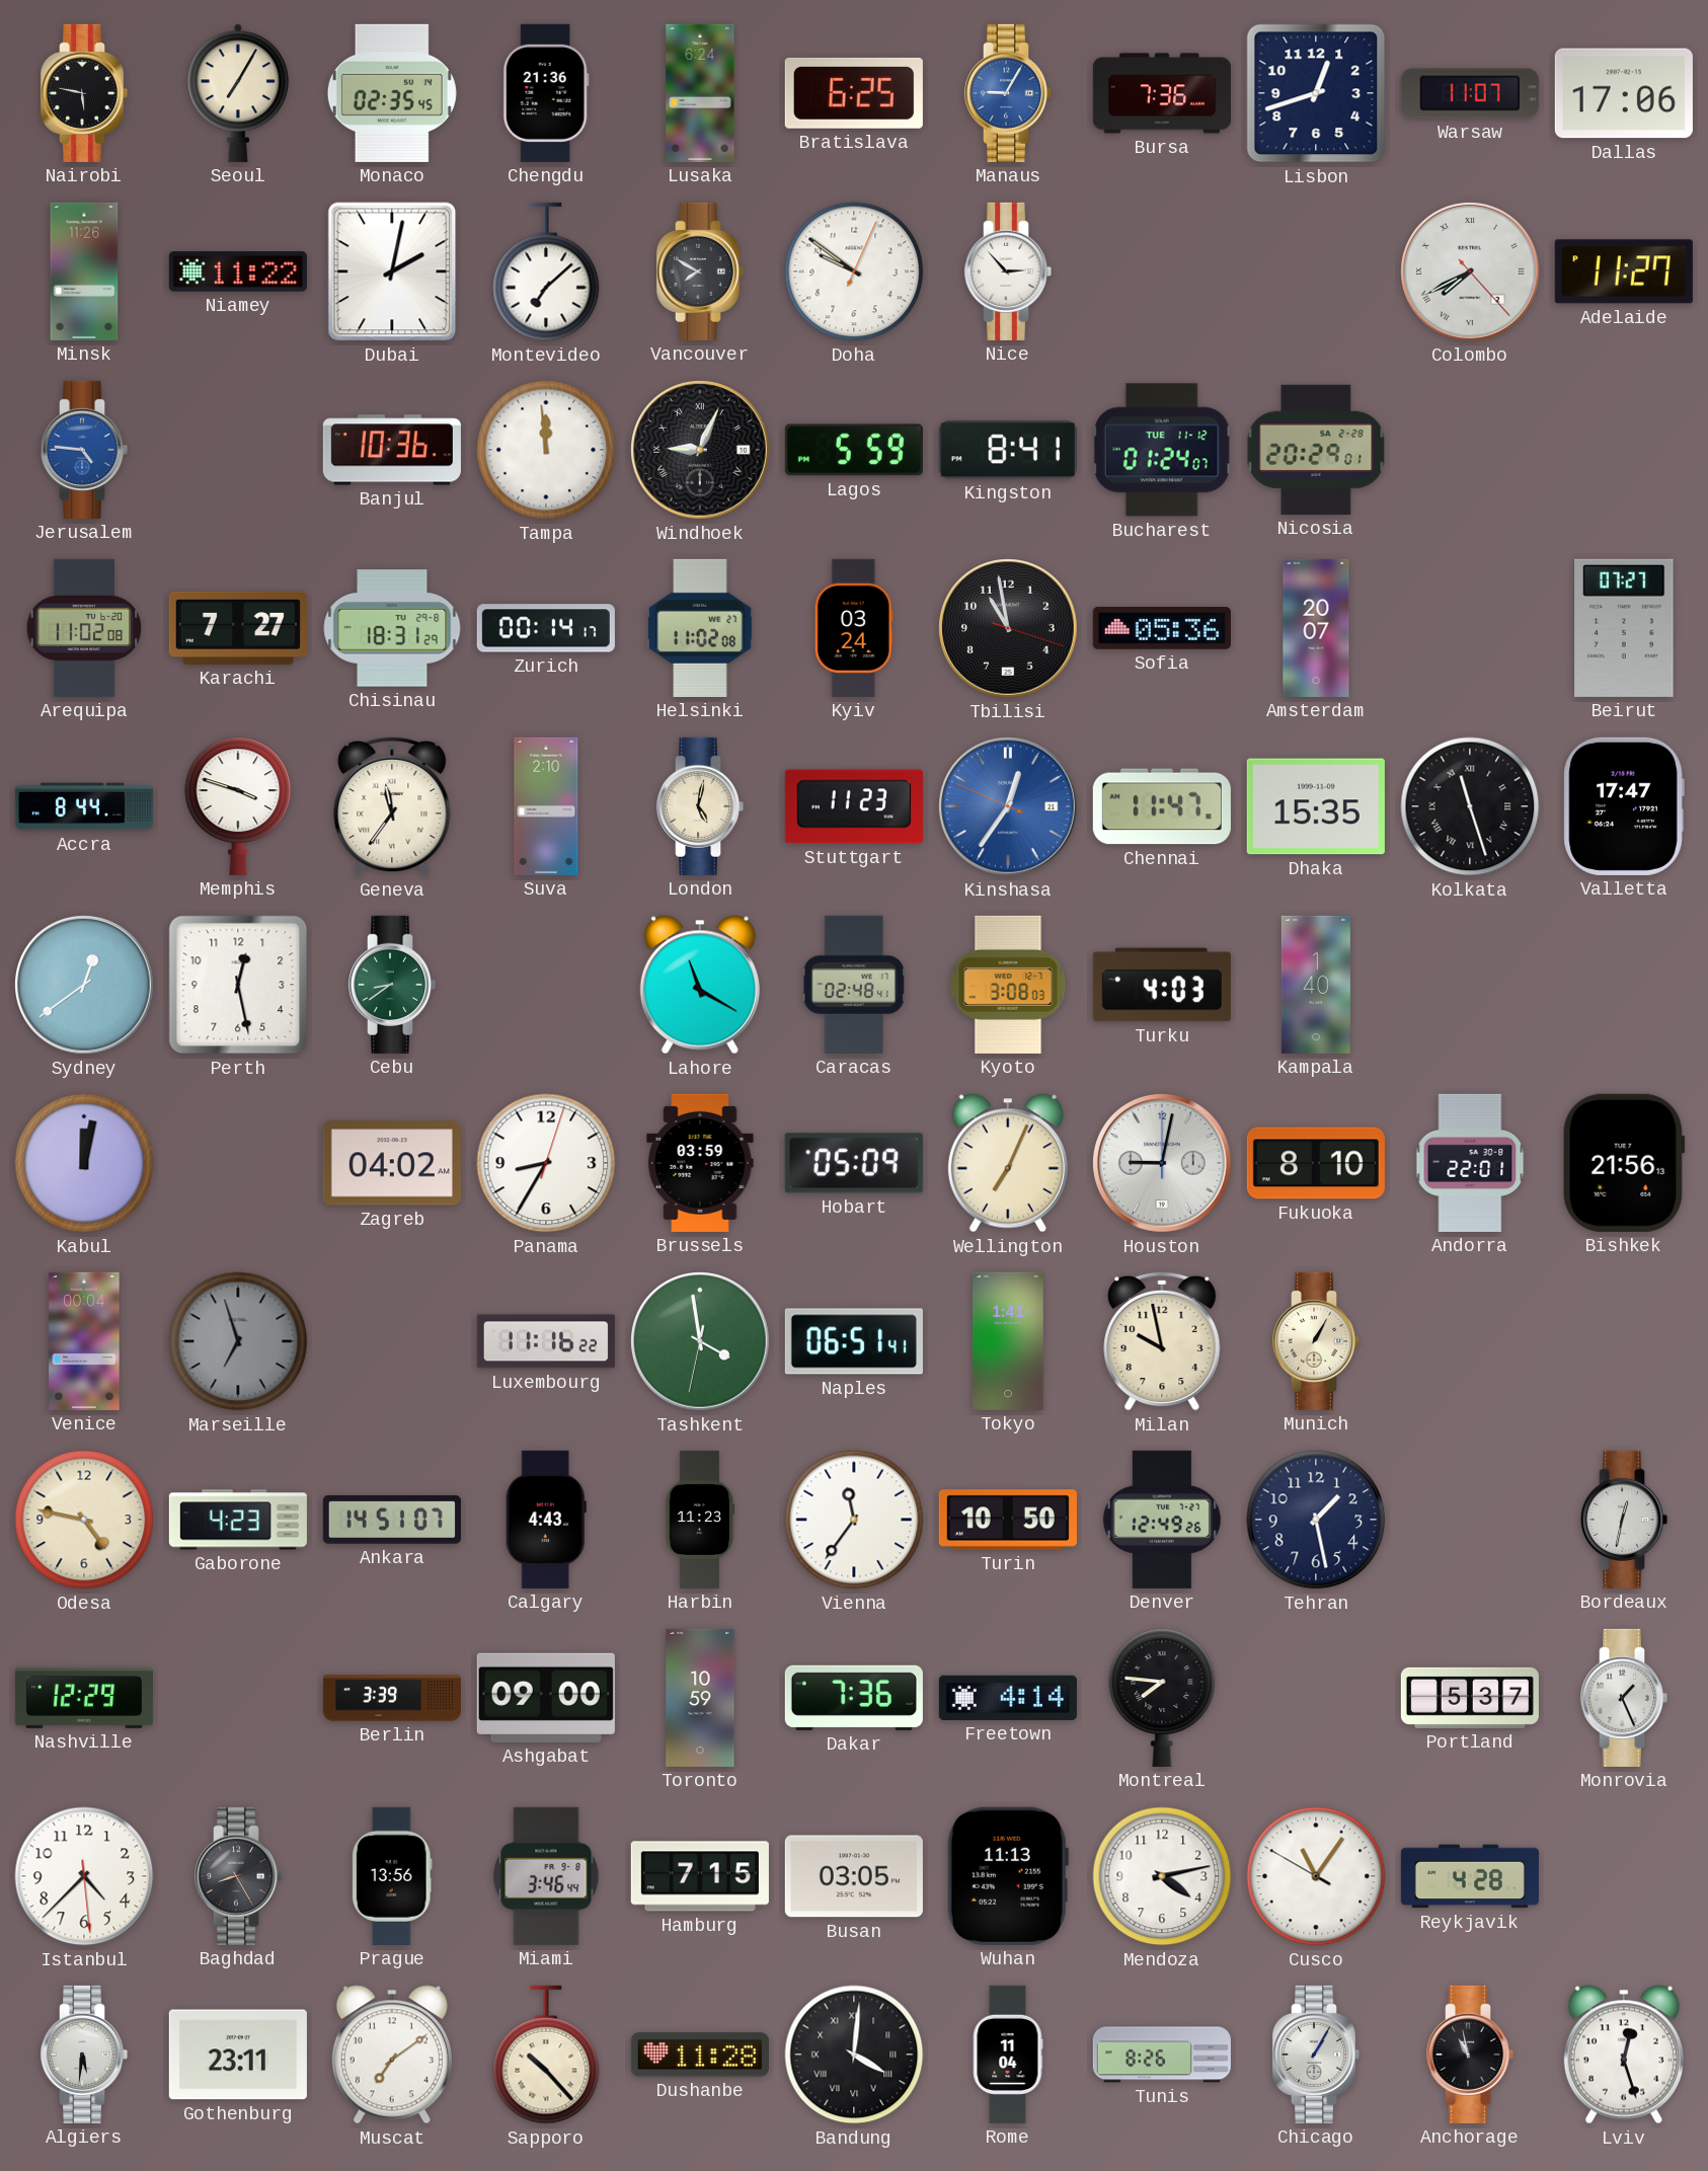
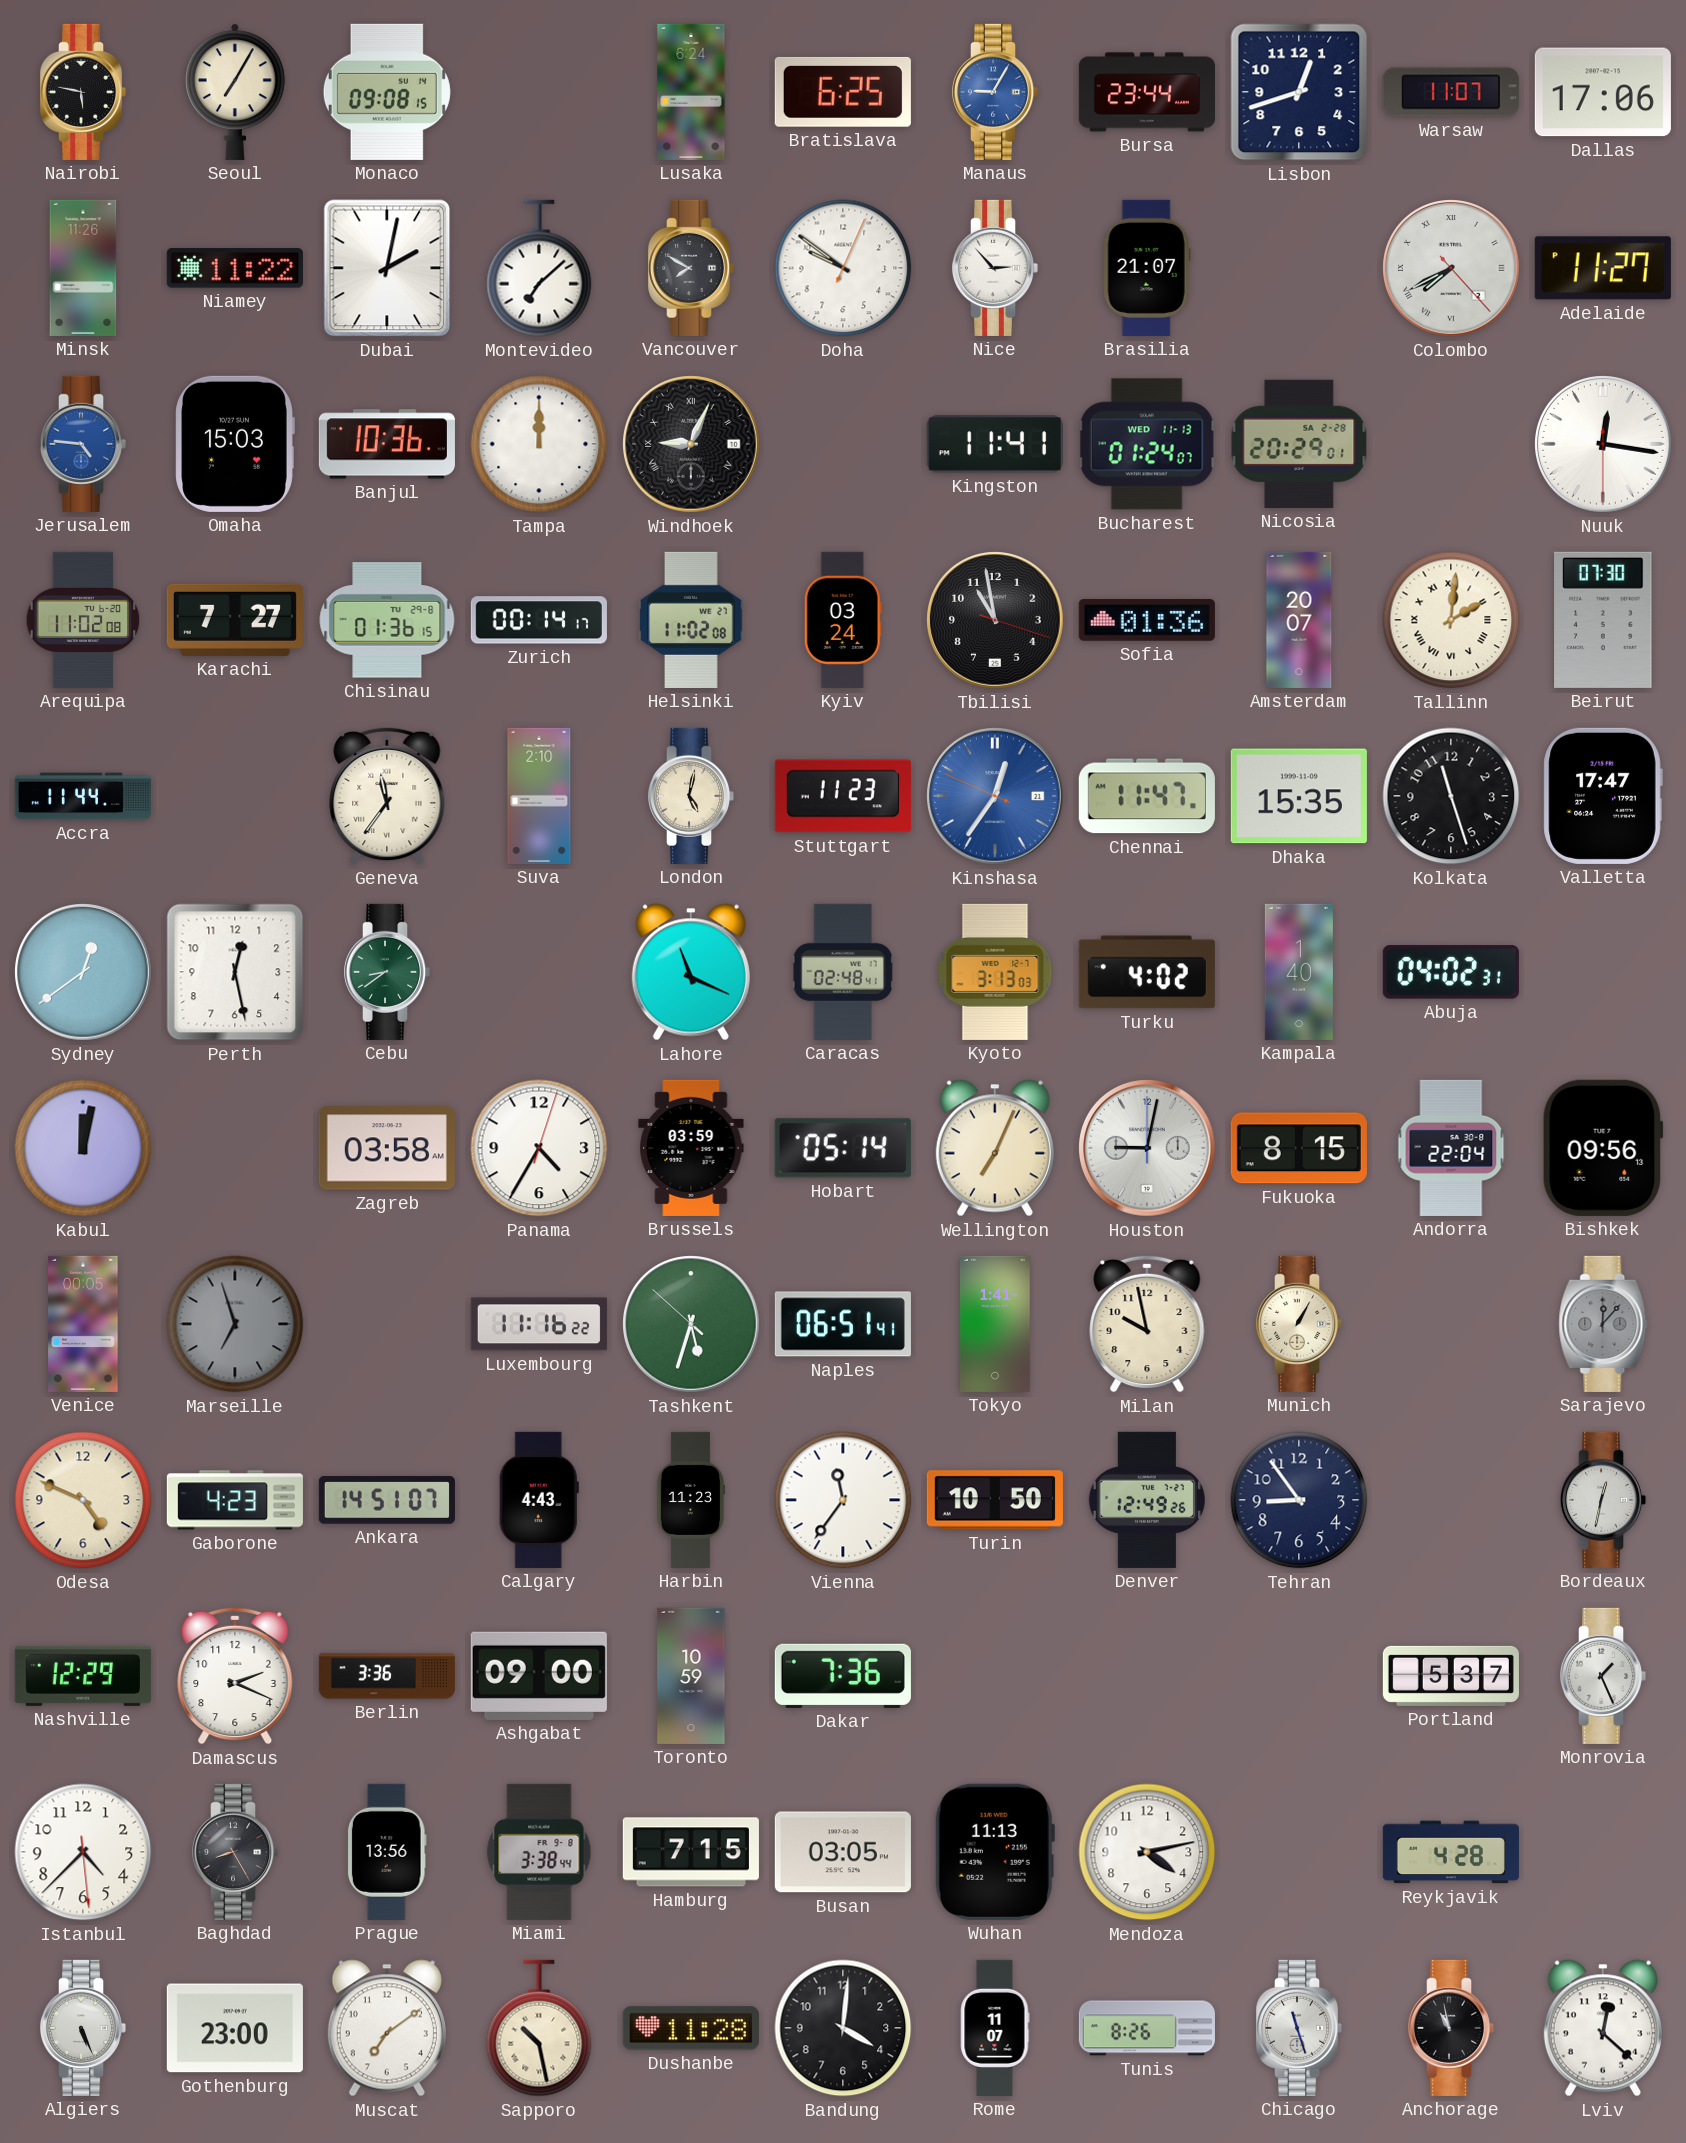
Monaco: 02:35 -> 09:08
Chengdu: 21:36 -> none
Bursa: 7:36 -> 23:44
Brasilia: none -> 21:07
Omaha: none -> 15:03
Tampa: 11:59 -> 12:00
Lagos: 5:59 -> none
Kingston: 8:41 -> 11:41
Bucharest date: TUE 11-12 -> WED 11-13
Nuuk: none -> 12:16
Chisinau: 18:31 -> 01:36
Sofia: 05:36 -> 01:36
Tallinn: none -> 2:01
Beirut: 07:27 -> 07:30
Accra: 8:44 -> 11:44
Memphis: 3:48 -> none
Kolkata numerals: Roman -> Arabic
Lahore: 11:20 -> 11:19
Kyoto: 3:08 -> 3:13
Turku: 4:03 -> 4:02
Abuja: none -> 04:02
Zagreb: 04:02 -> 03:58
Panama: 8:35 -> 4:35
Hobart: 05:09 -> 05:14
Fukuoka: 8:10 -> 8:15
Andorra: 22:01 -> 22:04
Bishkek: 21:56 -> 09:56
Venice: 00:04 -> 00:05
Tashkent: 3:58 -> 5:32
Sarajevo: none -> 12:07
Odesa: 4:47 -> 4:49
Tehran: 1:28 -> 8:54
Damascus: none -> 2:19
Berlin: 3:39 -> 3:36
Freetown: 4:14 -> none
Montreal: 7:46 -> none
Miami: 3:46 -> 3:38
Cusco: 11:05 -> none
Algiers: 5:31 -> 5:26
Gothenburg: 23:11 -> 23:00
Sapporo: 10:23 -> 10:28
Bandung numerals: Roman -> Arabic
Rome: 11:04 -> 11:07
Chicago: 1:05 -> 11:27
Lviv: 12:27 -> 12:22
